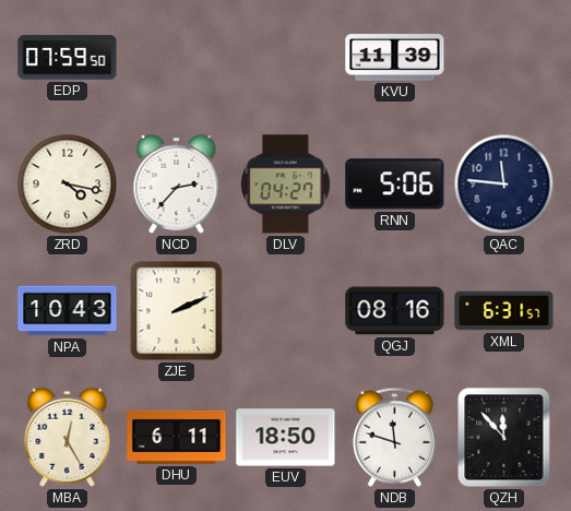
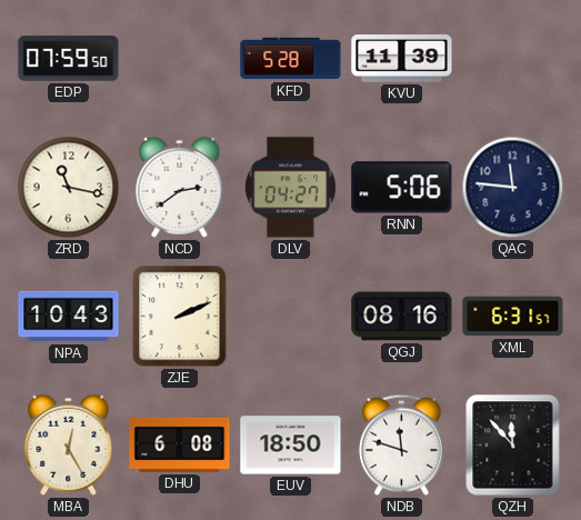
KFD: none -> 5:28
ZRD: 4:17 -> 11:17
NCD: 2:37 -> 2:39
DHU: 6:11 -> 6:08
